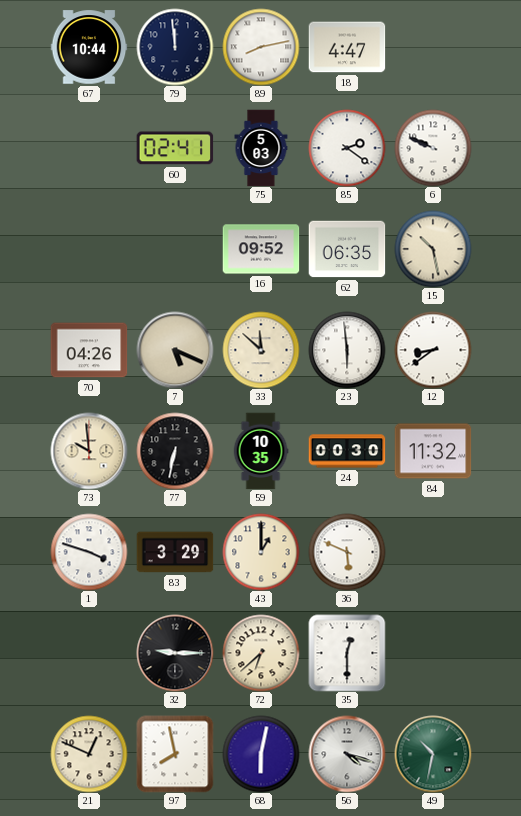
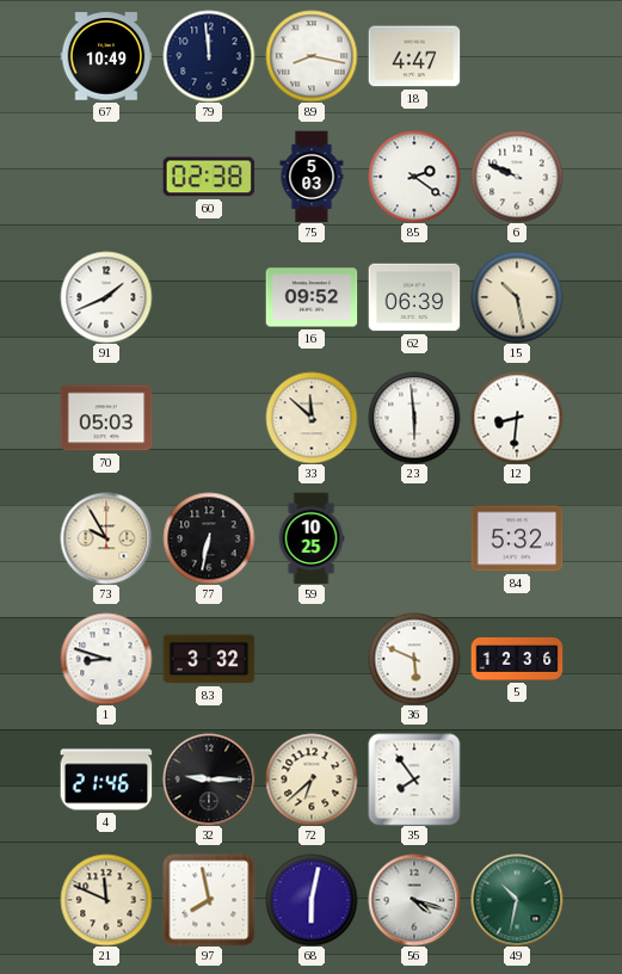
67: 10:44 -> 10:49
89: 8:13 -> 8:17
60: 02:41 -> 02:38
91: none -> 1:41
62: 06:35 -> 06:39
70: 04:26 -> 05:03
7: 5:19 -> none
12: 8:39 -> 8:31
73: 9:59 -> 9:55
59: 10:35 -> 10:25
24: 00:30 -> none
84: 11:32 -> 5:32
1: 3:48 -> 8:48
83: 3:29 -> 3:32
43: 1:00 -> none
5: none -> 12:36
4: none -> 21:46
35: 12:30 -> 7:54
21: 12:49 -> 11:49
